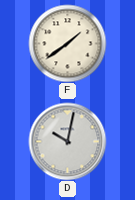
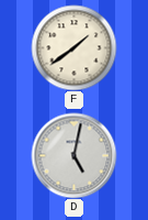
D: 10:02 -> 5:02
